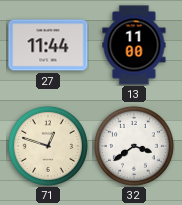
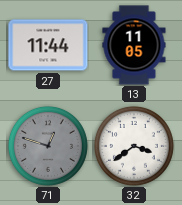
13: 11:00 -> 11:05
71 dial: cream -> grey
